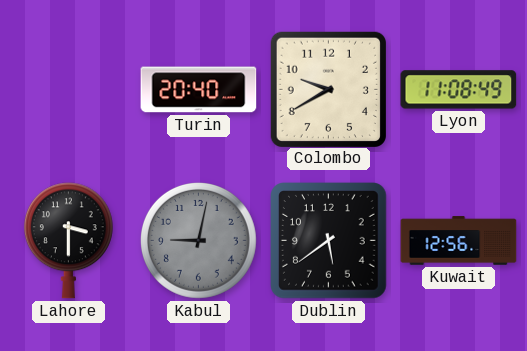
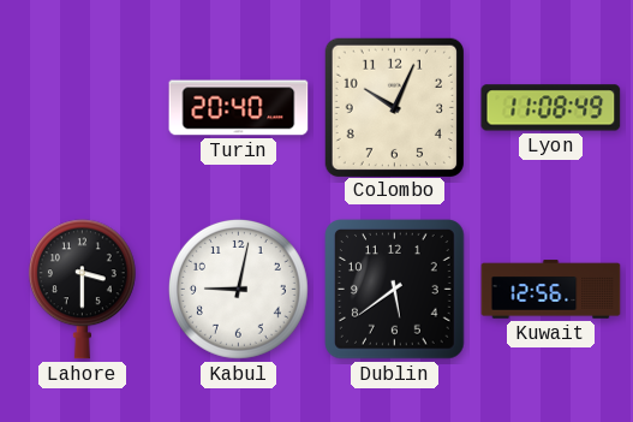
Colombo: 9:40 -> 10:04
Kabul dial: grey -> white
